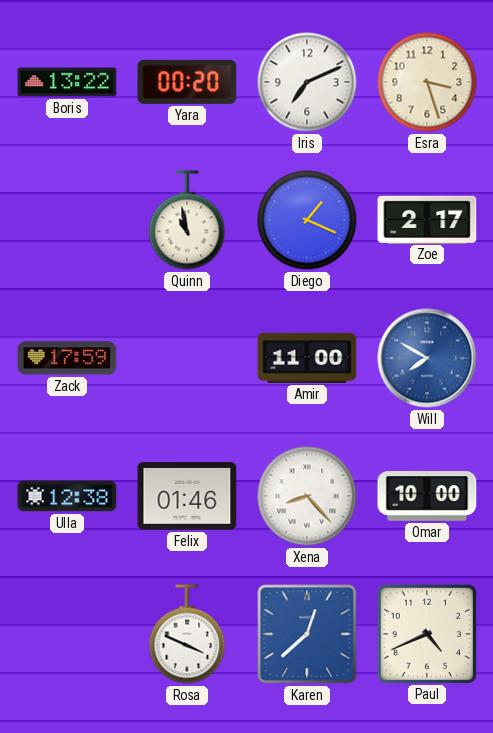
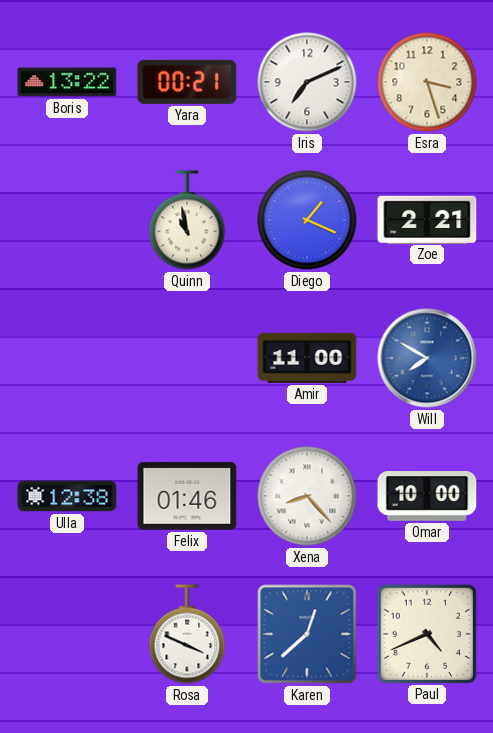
Yara: 00:20 -> 00:21
Zoe: 2:17 -> 2:21
Zack: 17:59 -> none
